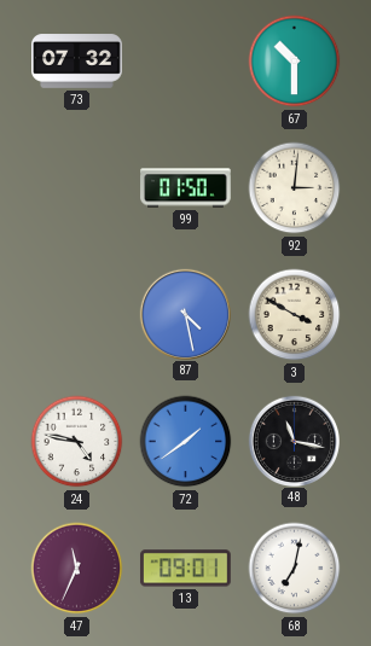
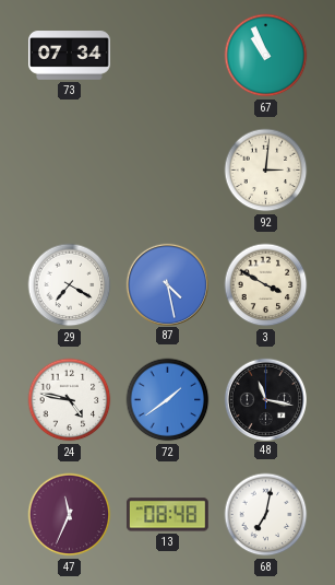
73: 07:32 -> 07:34
67: 10:30 -> 10:56
99: 01:50 -> none
29: none -> 7:20
13: 09:01 -> 08:48
